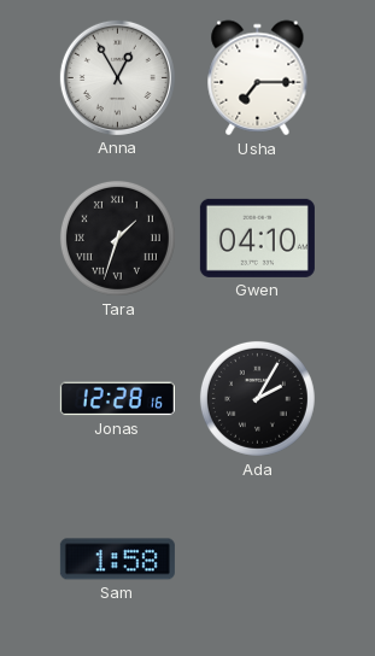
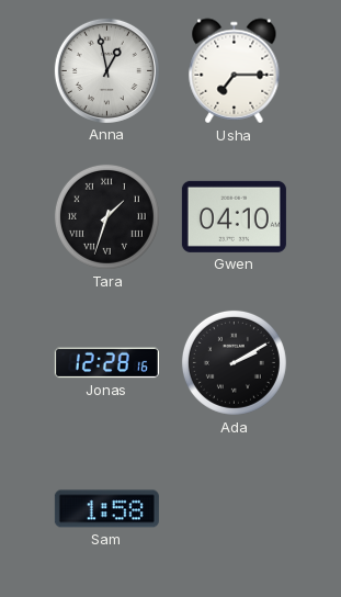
Anna: 12:55 -> 12:58
Ada: 2:05 -> 2:10
